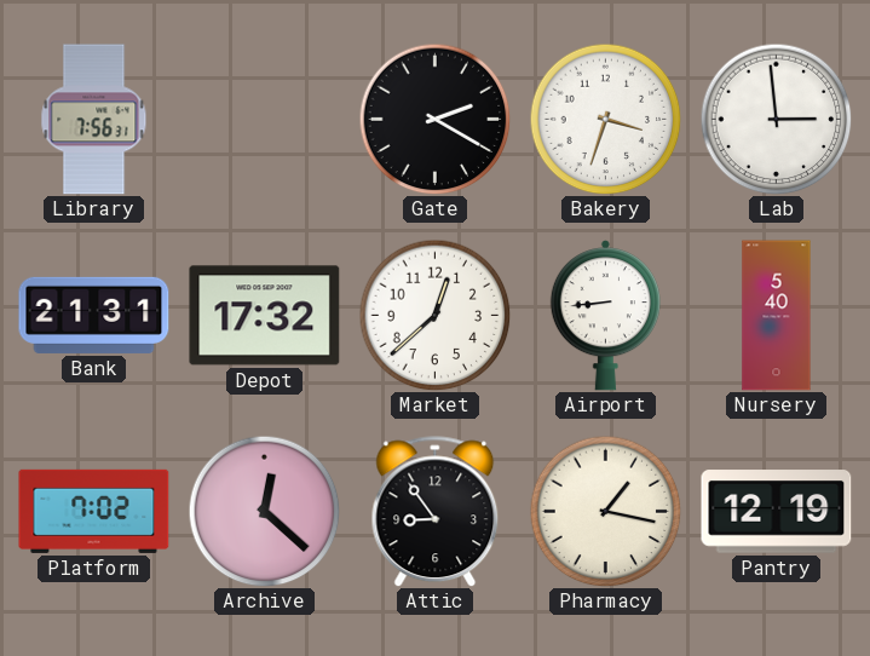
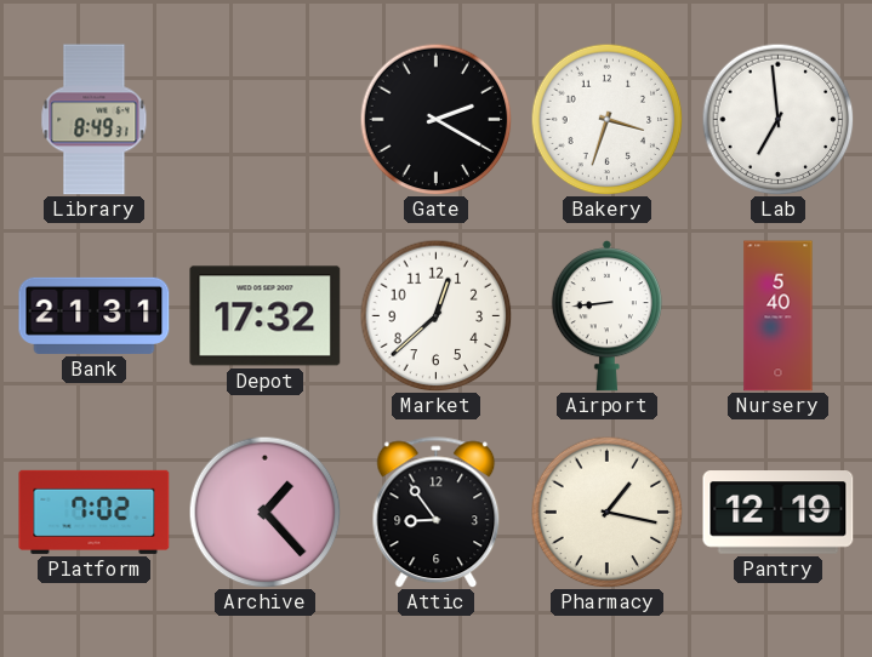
Library: 7:56 -> 8:49
Lab: 2:59 -> 6:59
Archive: 12:22 -> 1:23
